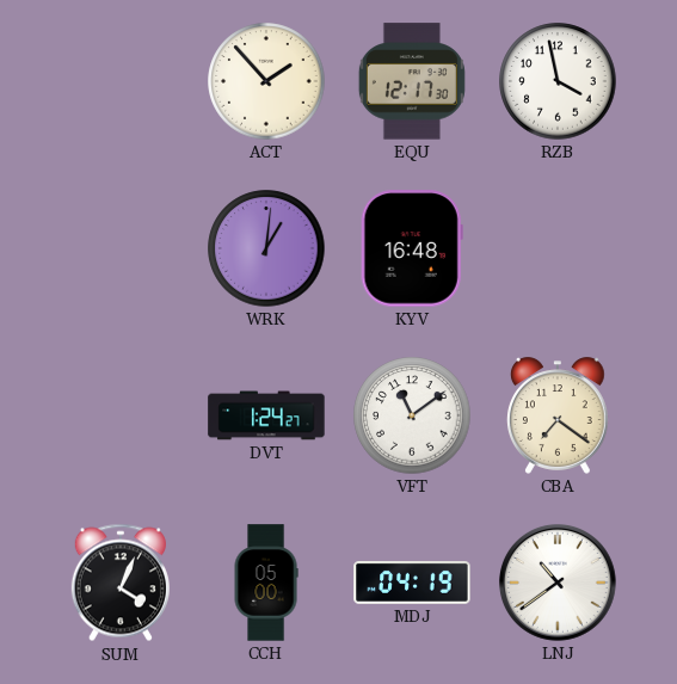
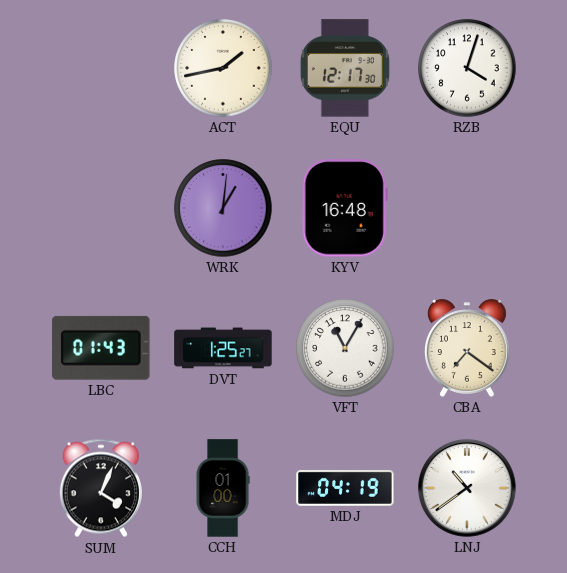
ACT: 1:53 -> 1:43
RZB: 3:58 -> 4:03
LBC: none -> 01:43
DVT: 1:24 -> 1:25
VFT: 11:09 -> 11:05
CCH: 05:00 -> 01:00
